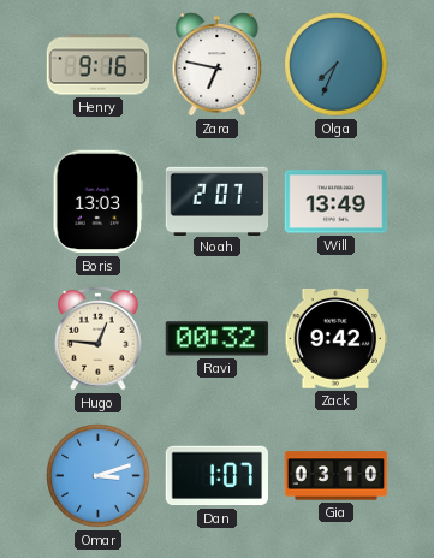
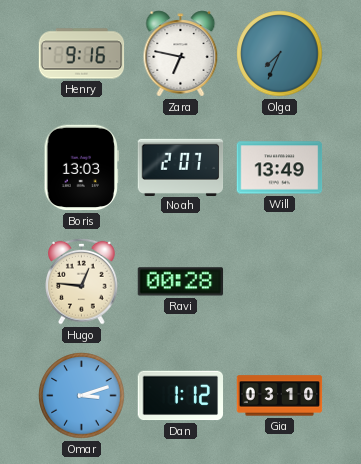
Ravi: 00:32 -> 00:28
Zack: 9:42 -> none
Dan: 1:07 -> 1:12
